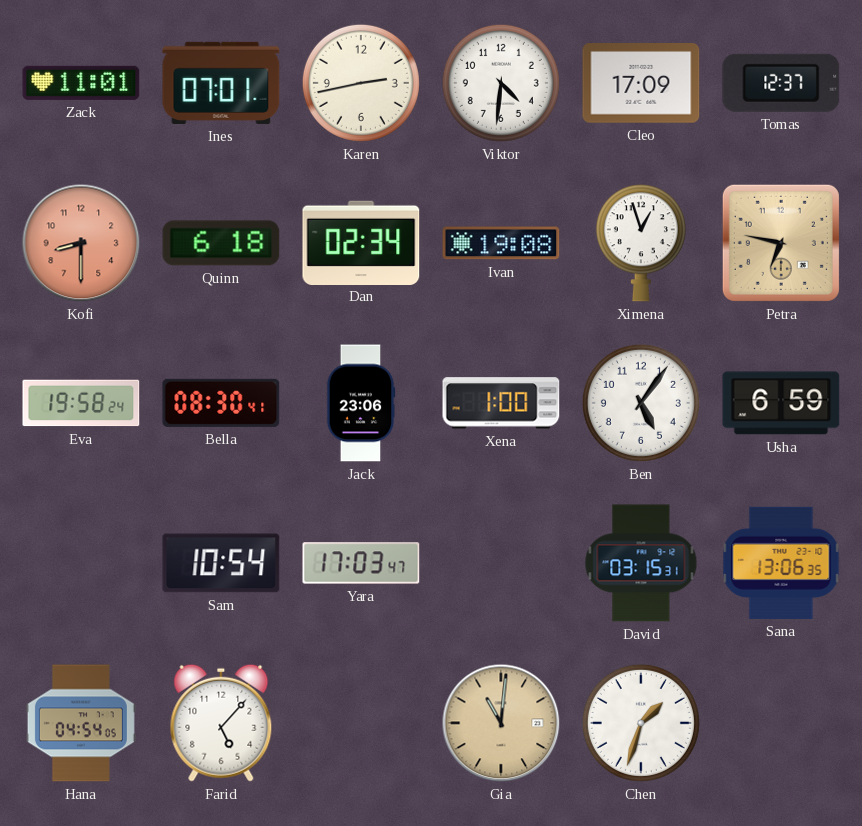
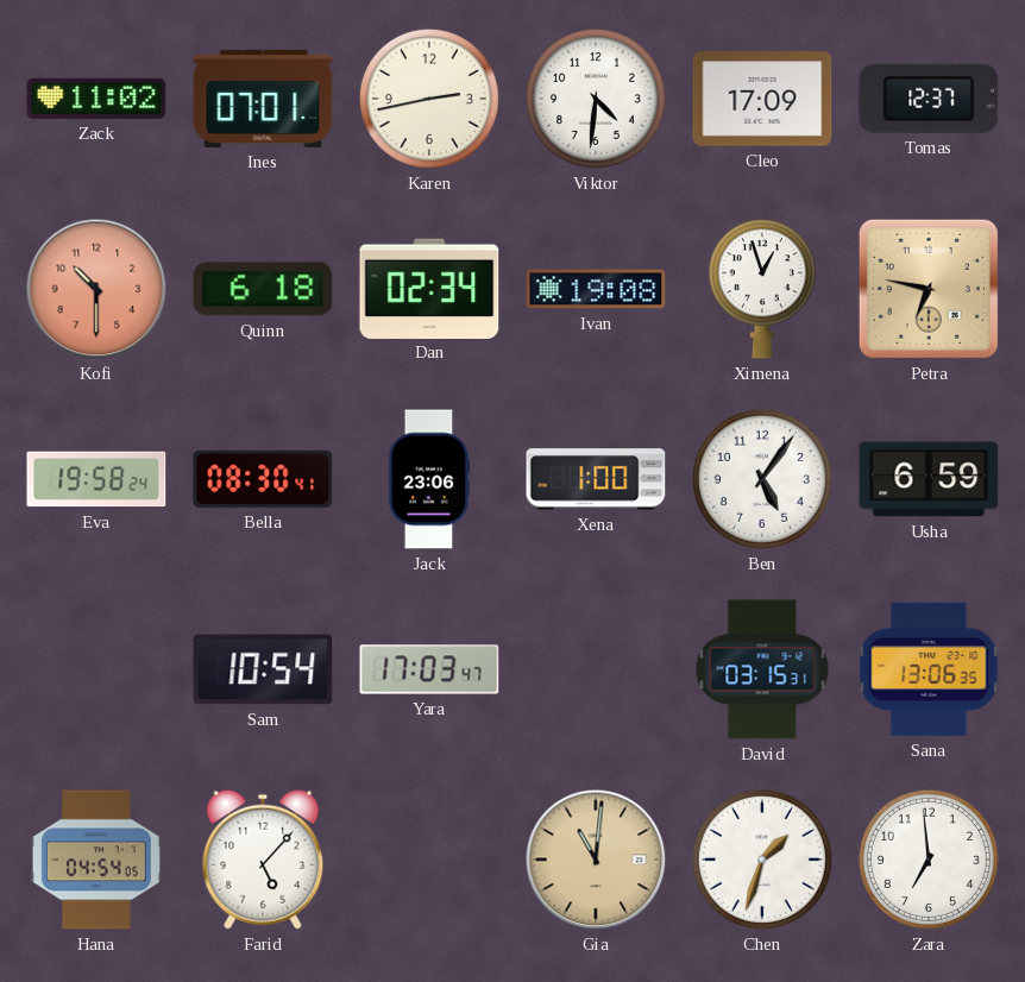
Zack: 11:01 -> 11:02
Kofi: 8:30 -> 10:30
Zara: none -> 6:59
